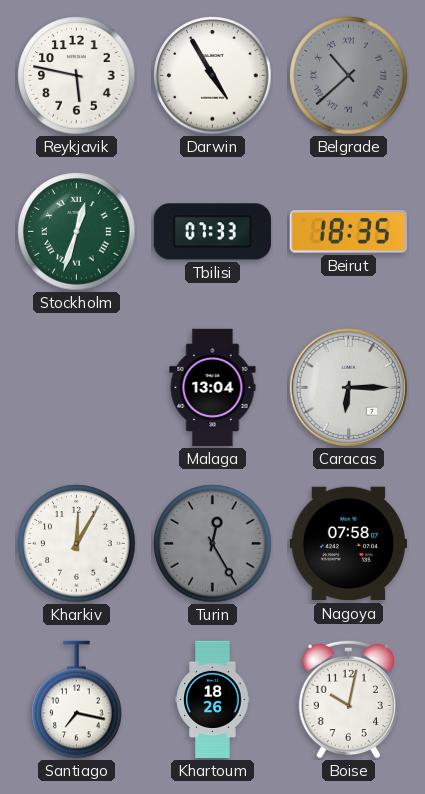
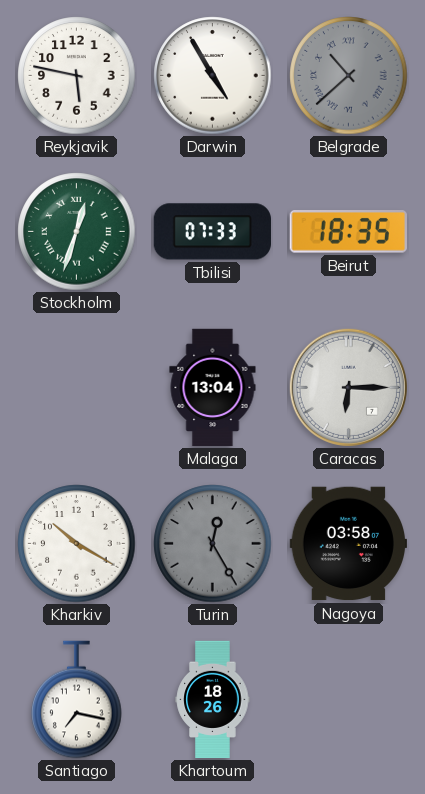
Kharkiv: 12:05 -> 10:20
Nagoya: 07:58 -> 03:58
Boise: 10:02 -> none
